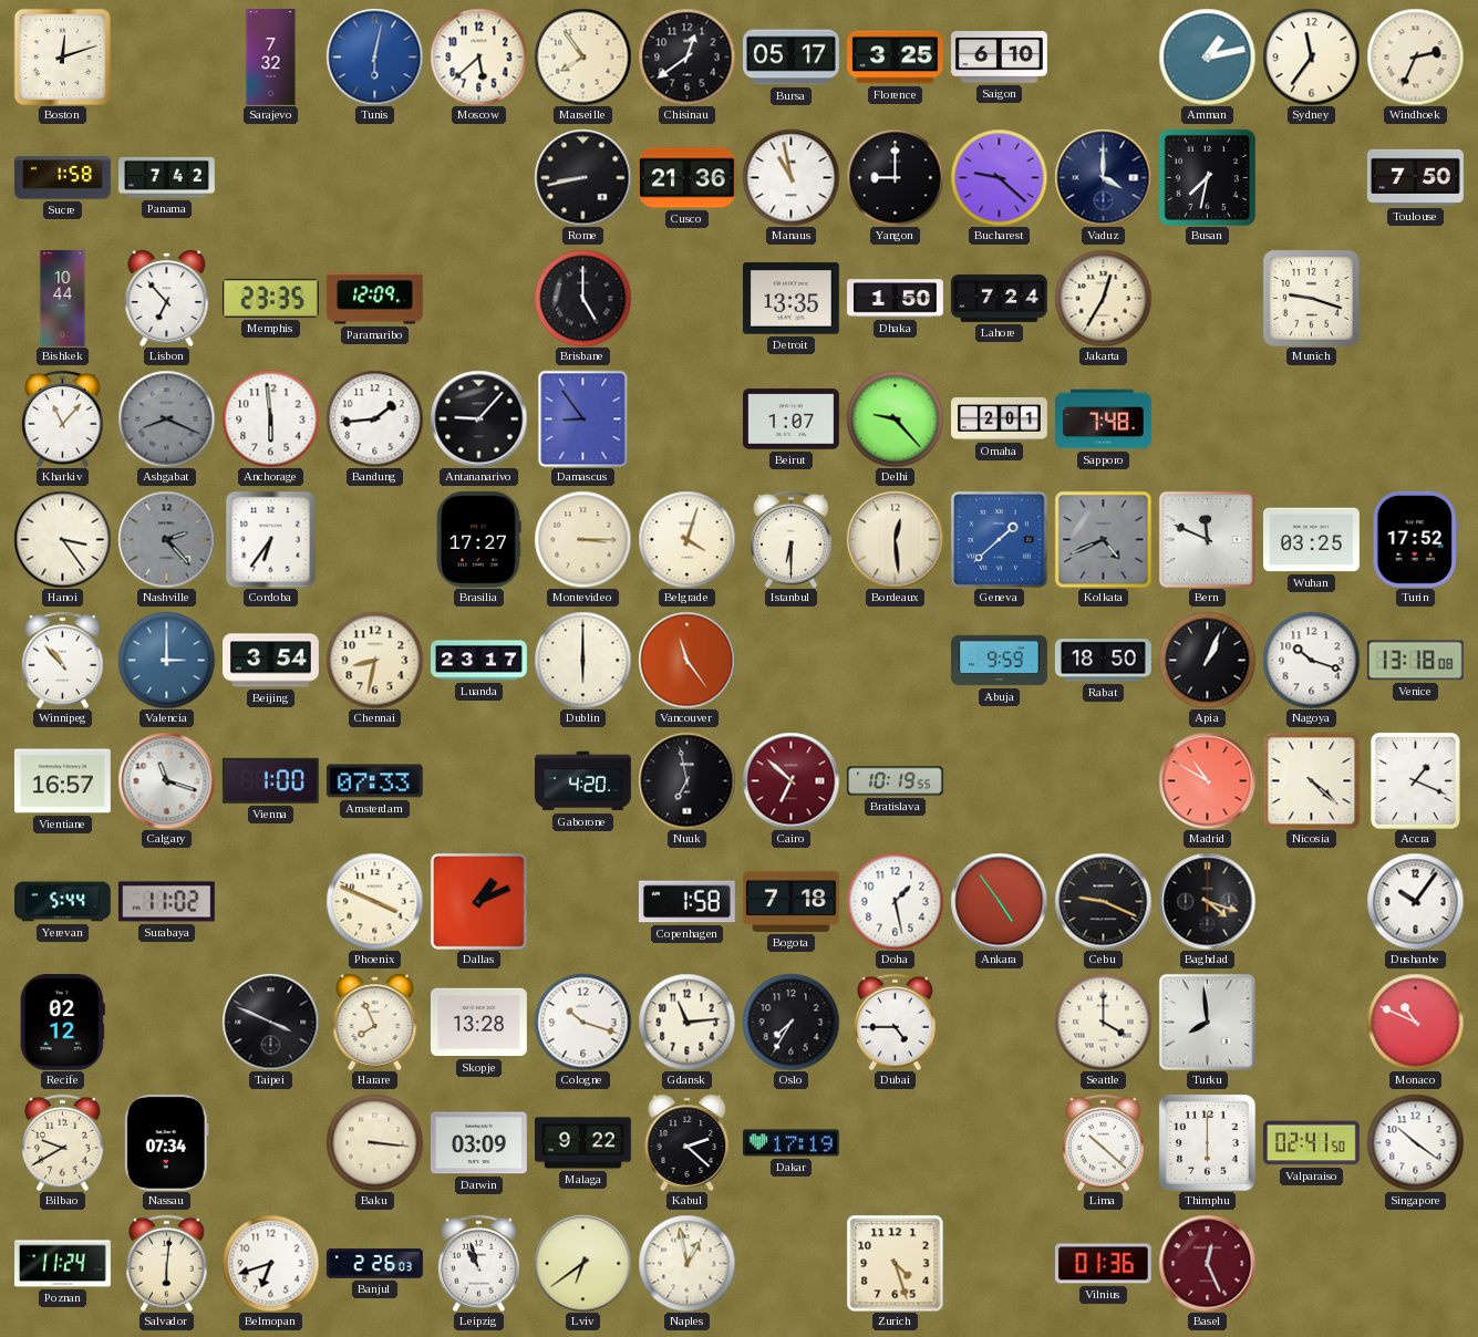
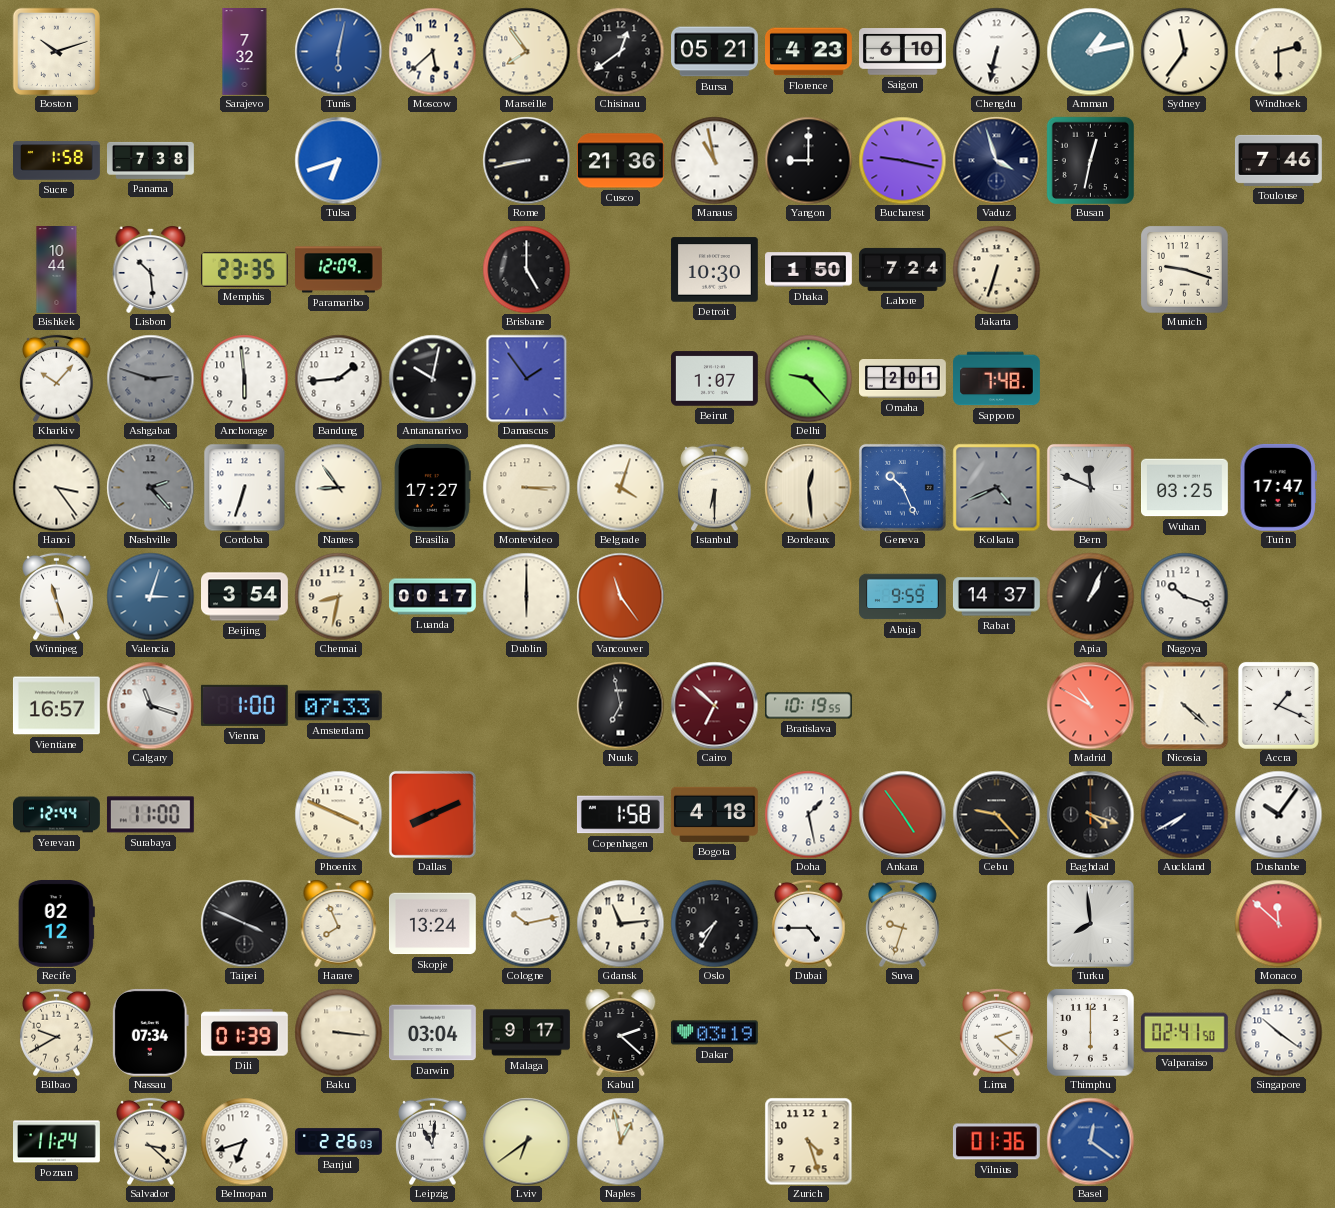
Boston: 12:12 -> 10:12
Bursa: 05:17 -> 05:21
Florence: 3:25 -> 4:23
Chengdu: none -> 6:32
Windhoek: 2:34 -> 2:30
Panama: 7:42 -> 7:38
Tulsa: none -> 6:42
Bucharest: 9:22 -> 9:17
Vaduz: 4:00 -> 3:57
Busan: 7:32 -> 12:32
Toulouse: 7:50 -> 7:46
Lisbon: 6:53 -> 10:29
Detroit: 13:35 -> 10:30
Jakarta: 12:35 -> 6:33
Kharkiv: 11:07 -> 10:07
Ashgabat: 8:19 -> 2:48
Antananarivo: 9:07 -> 10:02
Damascus: 8:54 -> 1:54
Cordoba: 6:36 -> 6:33
Nantes: none -> 8:54
Geneva: 1:38 -> 10:26
Turin: 17:52 -> 17:47
Winnipeg: 10:53 -> 11:27
Valencia: 3:00 -> 3:03
Luanda: 23:17 -> 00:17
Rabat: 18:50 -> 14:37
Venice: 13:18 -> none
Gaborone: 4:20 -> none
Yerevan: 5:44 -> 12:44
Surabaya: 11:02 -> 11:00
Dallas: 1:11 -> 8:11
Bogota: 7:18 -> 4:18
Cebu: 9:19 -> 9:23
Auckland: none -> 7:40
Skopje: 13:28 -> 13:24
Cologne: 10:18 -> 10:13
Suva: none -> 9:33
Seattle: 4:00 -> none
Monaco: 10:49 -> 11:52
Dili: none -> 01:39
Darwin: 03:09 -> 03:04
Malaga: 9:22 -> 9:17
Dakar: 17:19 -> 03:19
Lima: 10:22 -> 2:22
Salvador: 6:01 -> 3:22
Leipzig: 10:57 -> 11:01
Basel: 12:26 -> 12:21
Basel dial: burgundy -> blue
